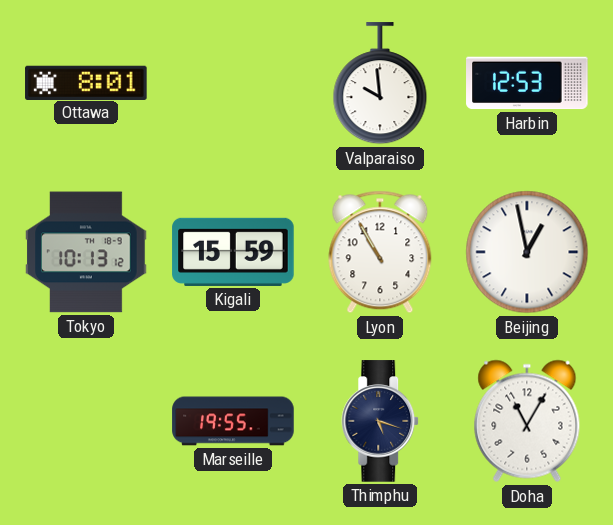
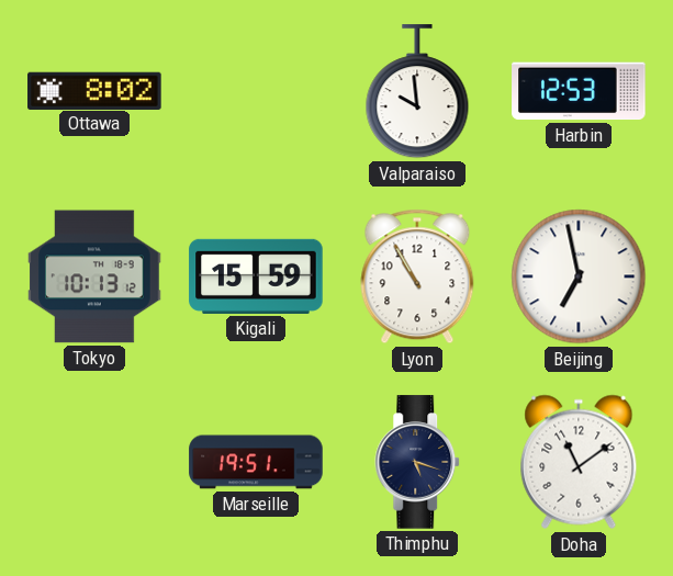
Ottawa: 8:01 -> 8:02
Beijing: 12:58 -> 6:58
Marseille: 19:55 -> 19:51
Doha: 11:05 -> 11:09
